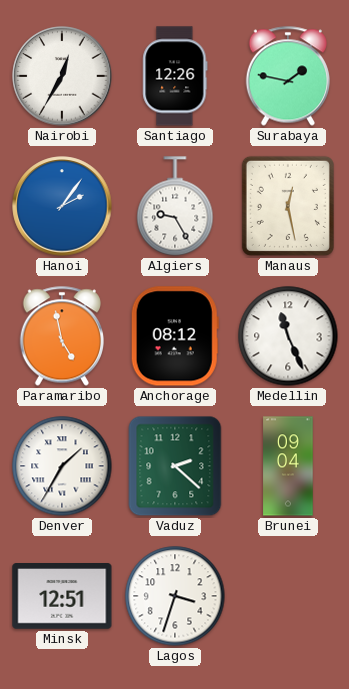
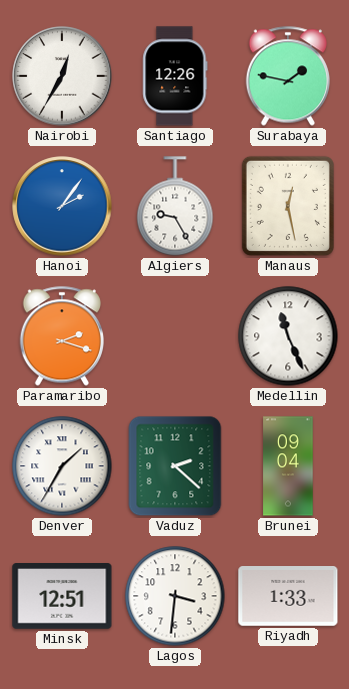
Paramaribo: 4:58 -> 2:18
Anchorage: 08:12 -> none
Lagos: 3:33 -> 3:31
Riyadh: none -> 1:33
